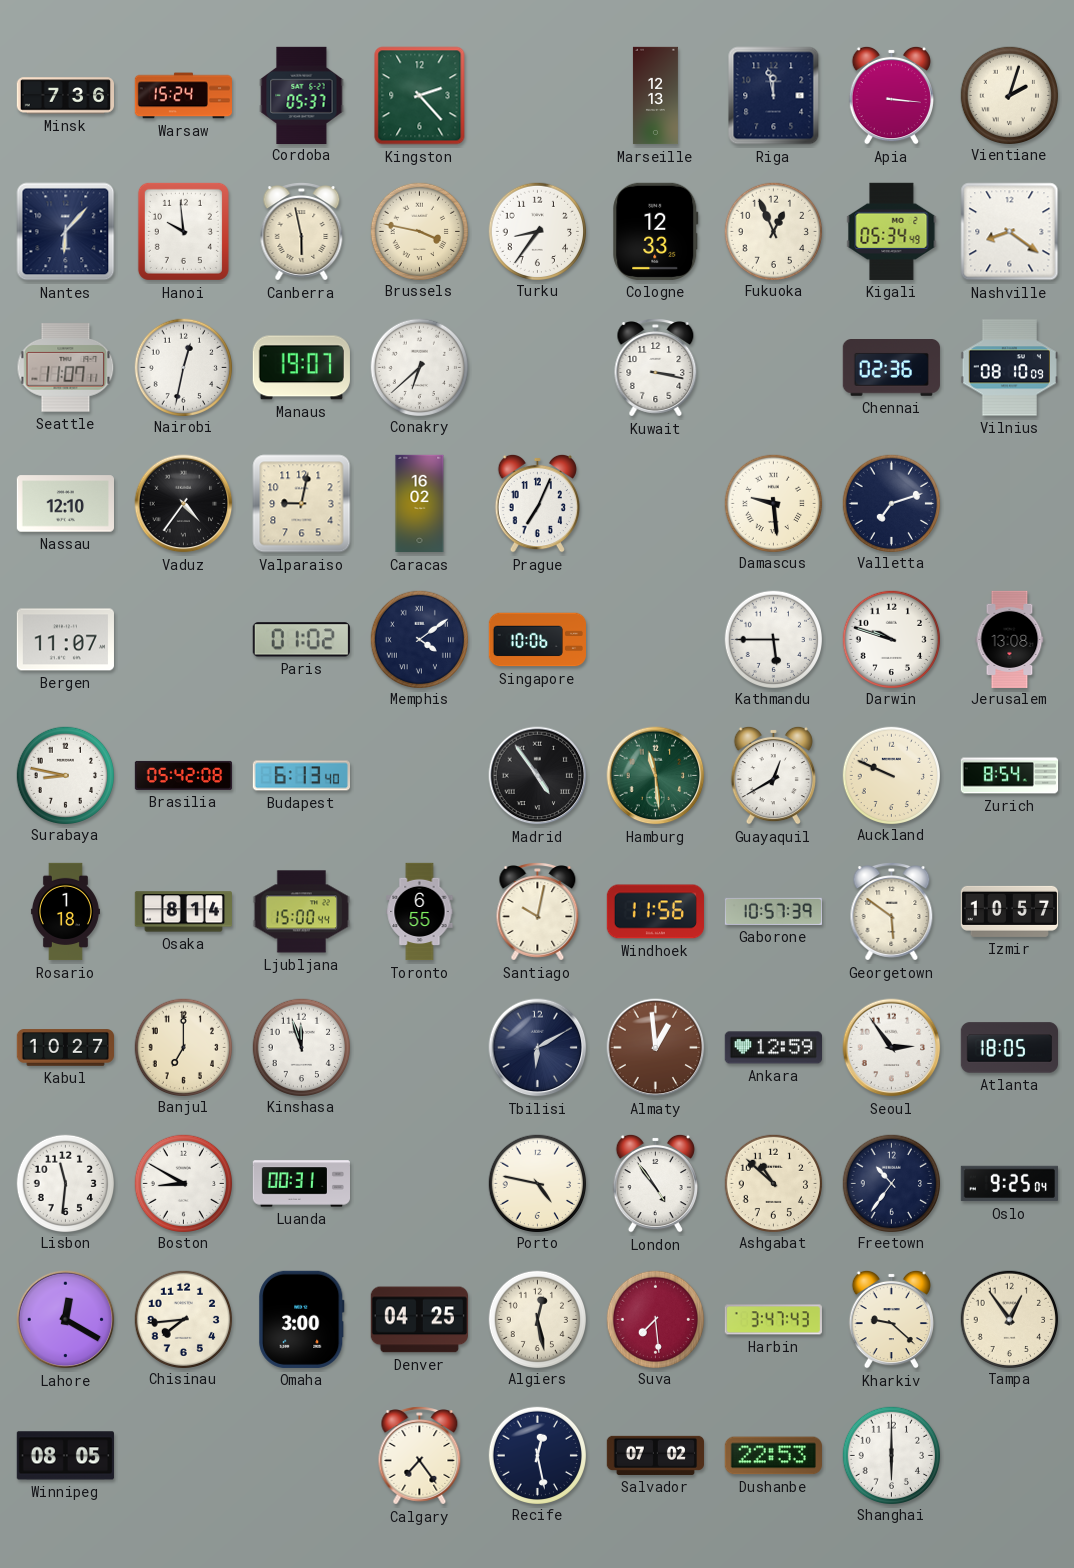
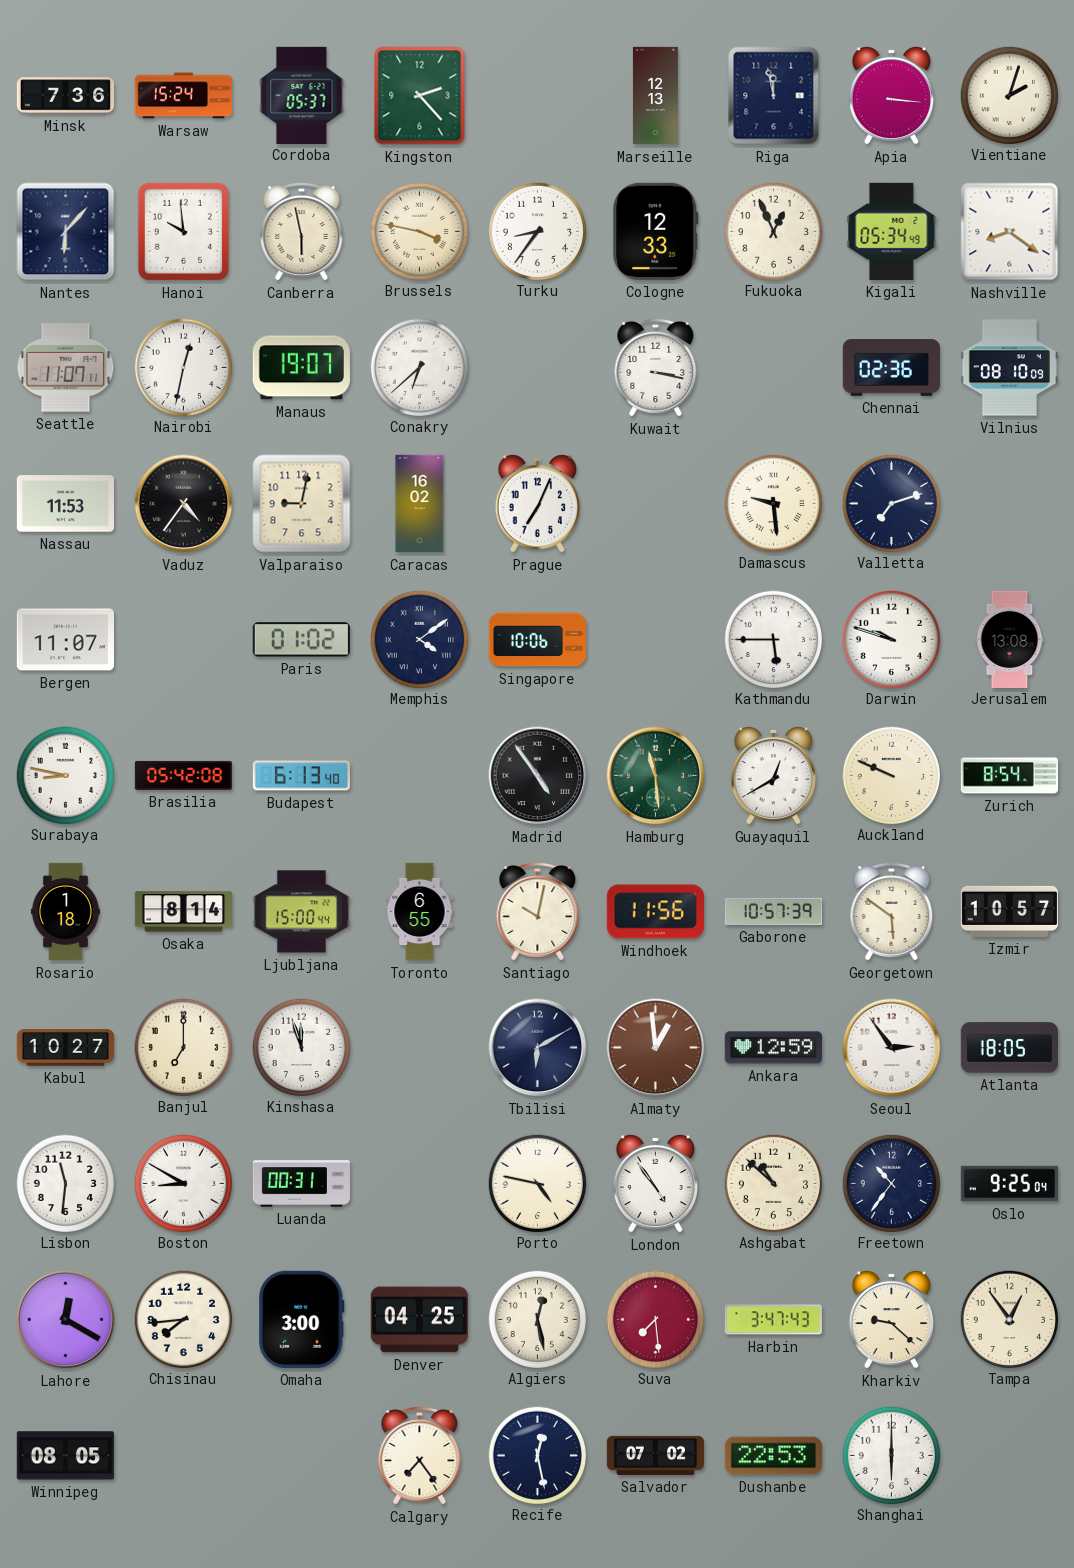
Nassau: 12:10 -> 11:53
